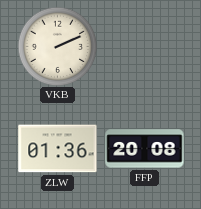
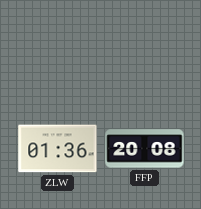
VKB: 2:11 -> none
